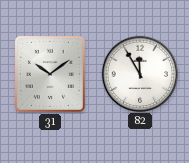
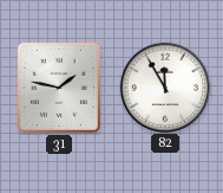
31: 10:09 -> 1:47
